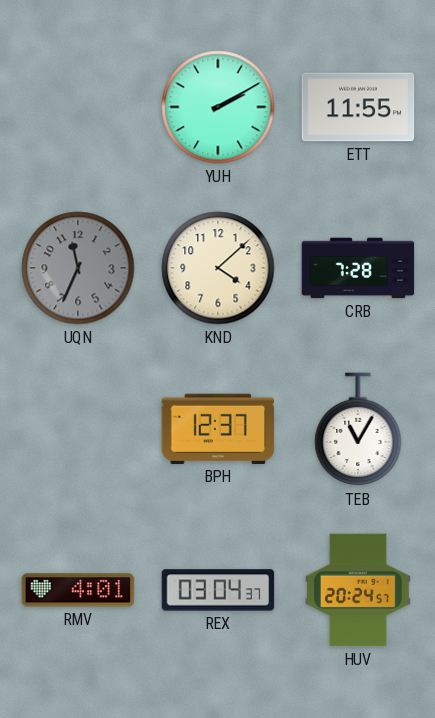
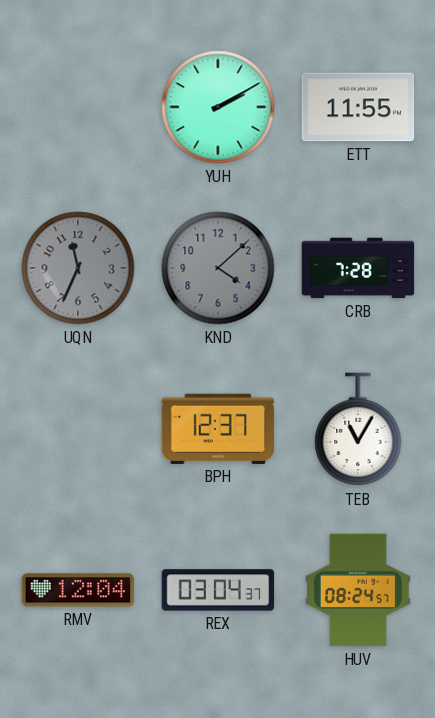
KND dial: cream -> grey
RMV: 4:01 -> 12:04
HUV: 20:24 -> 08:24
